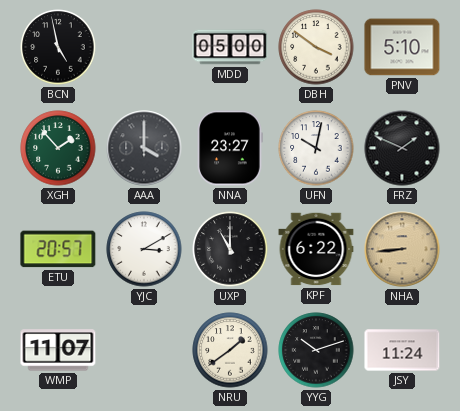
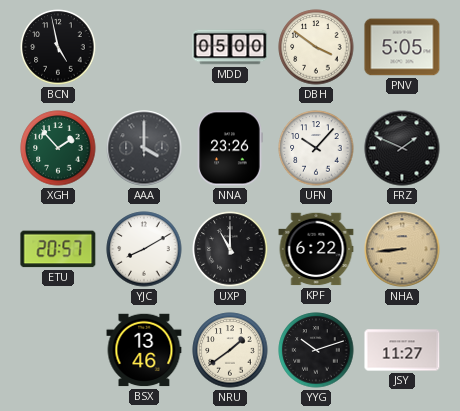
PNV: 5:10 -> 5:05
NNA: 23:27 -> 23:26
UFN: 10:02 -> 10:07
YJC: 3:10 -> 8:10
WMP: 11:07 -> none
BSX: none -> 13:46
JSY: 11:24 -> 11:27
